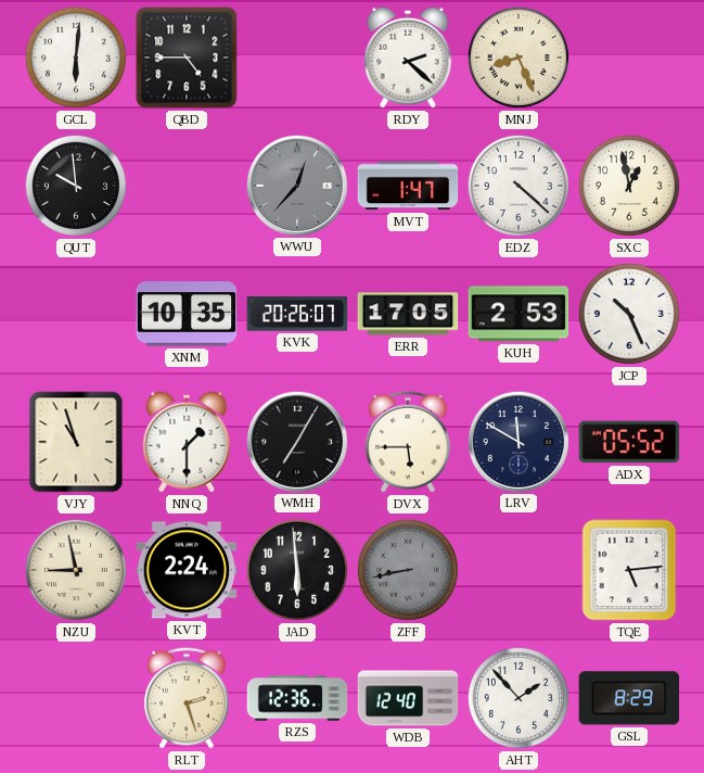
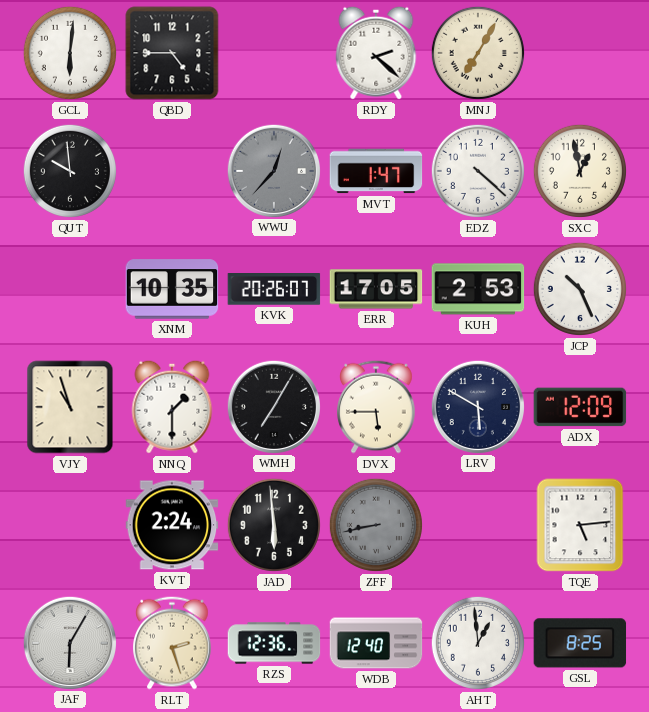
MNJ: 8:26 -> 7:05
LRV: 11:50 -> 5:50
ADX: 05:52 -> 12:09
NZU: 8:58 -> none
JAF: none -> 6:05
AHT: 1:53 -> 12:59
GSL: 8:29 -> 8:25
